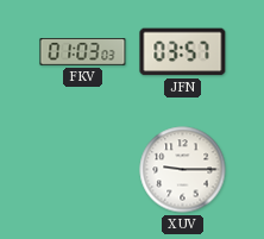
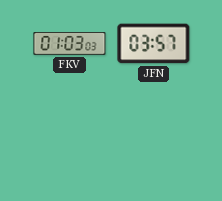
XUV: 9:15 -> none
